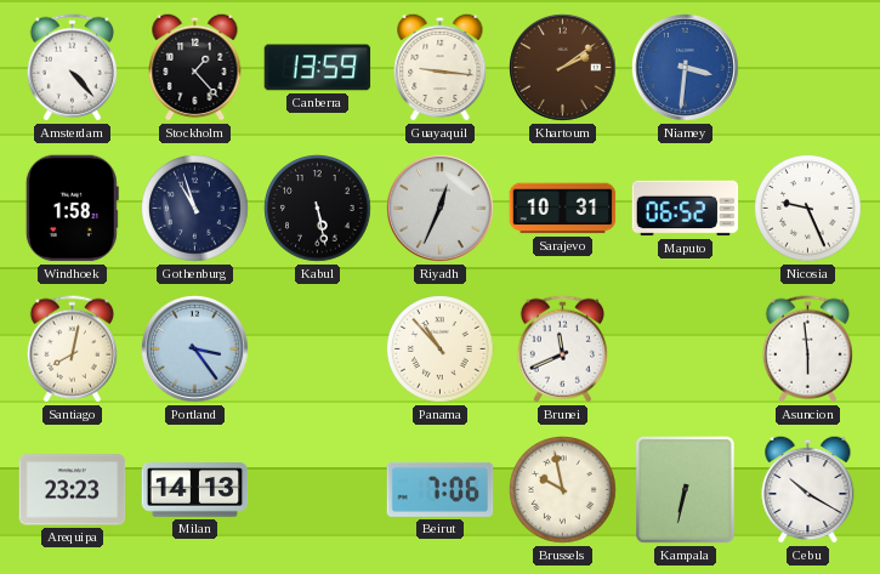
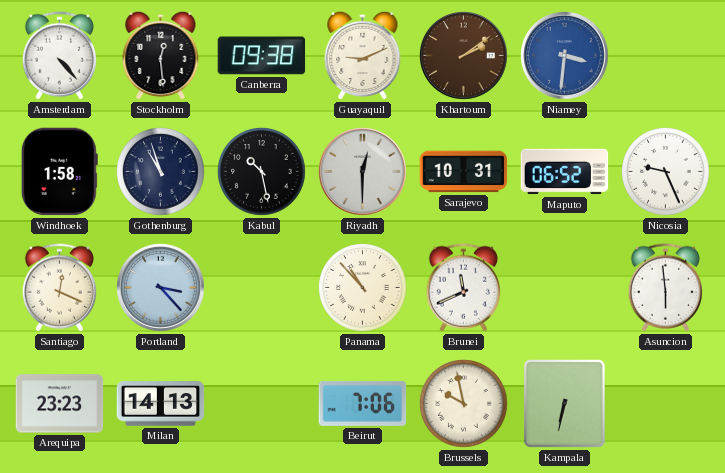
Stockholm: 1:23 -> 12:29
Canberra: 13:59 -> 09:38
Guayaquil: 9:16 -> 9:11
Kabul: 5:28 -> 10:28
Riyadh: 12:34 -> 12:30
Santiago: 8:02 -> 12:19
Portland: 3:24 -> 3:23
Cebu: 10:20 -> none
